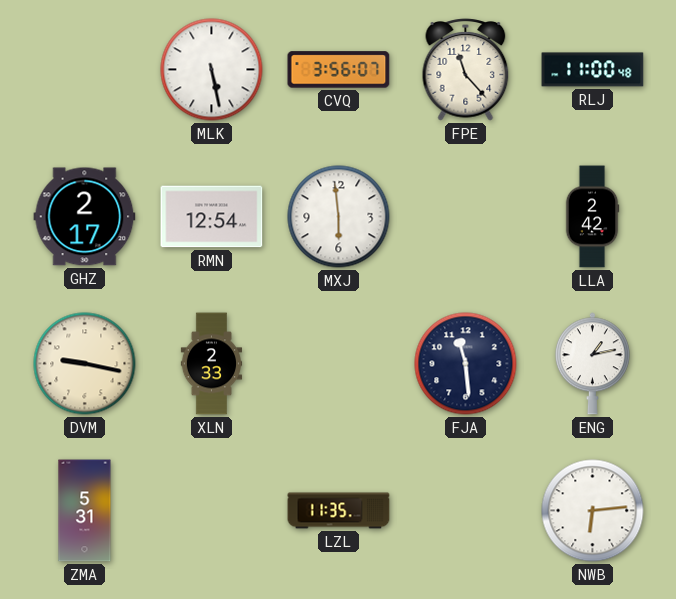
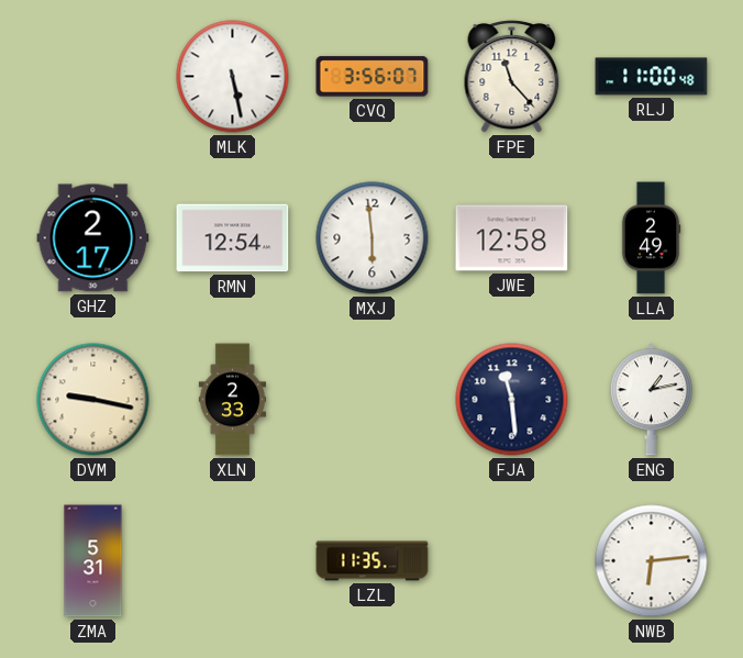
JWE: none -> 12:58
LLA: 2:42 -> 2:49
